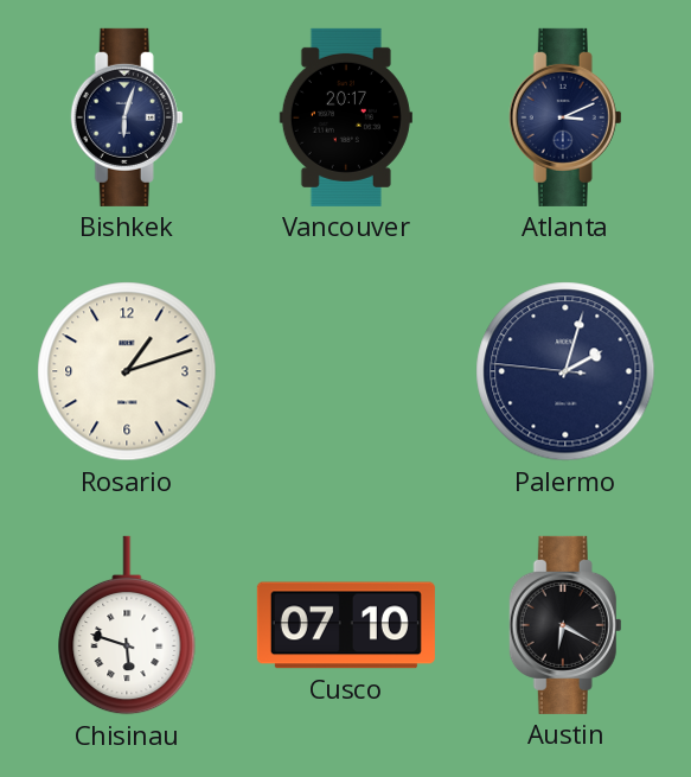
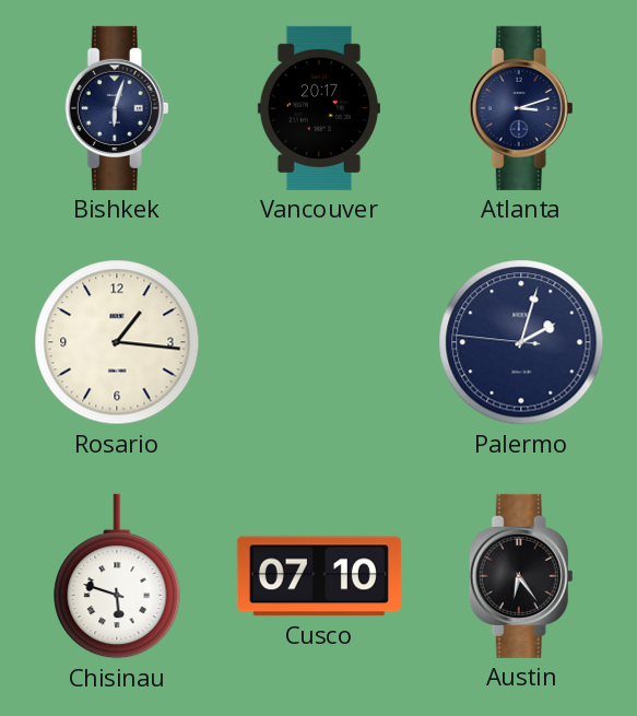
Atlanta: 3:11 -> 3:12
Rosario: 1:12 -> 1:16
Austin: 6:20 -> 6:24
